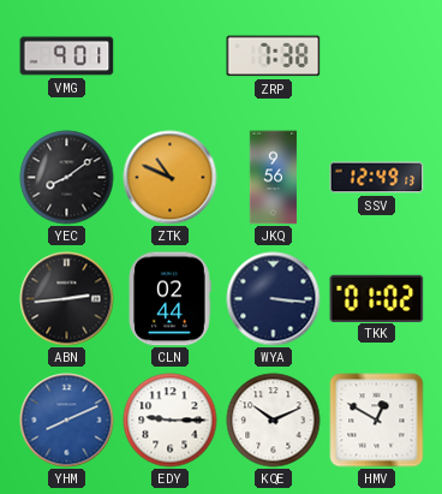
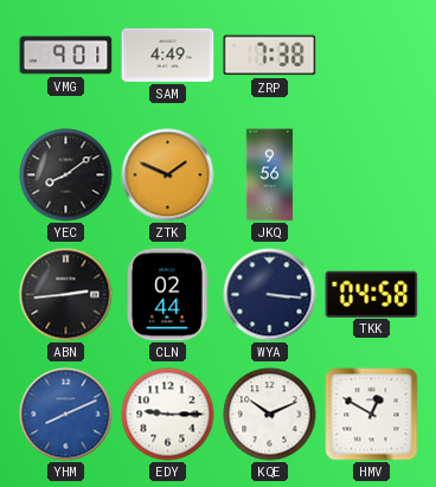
SAM: none -> 4:49
ZTK: 10:49 -> 1:49
SSV: 12:49 -> none
TKK: 01:02 -> 04:58
